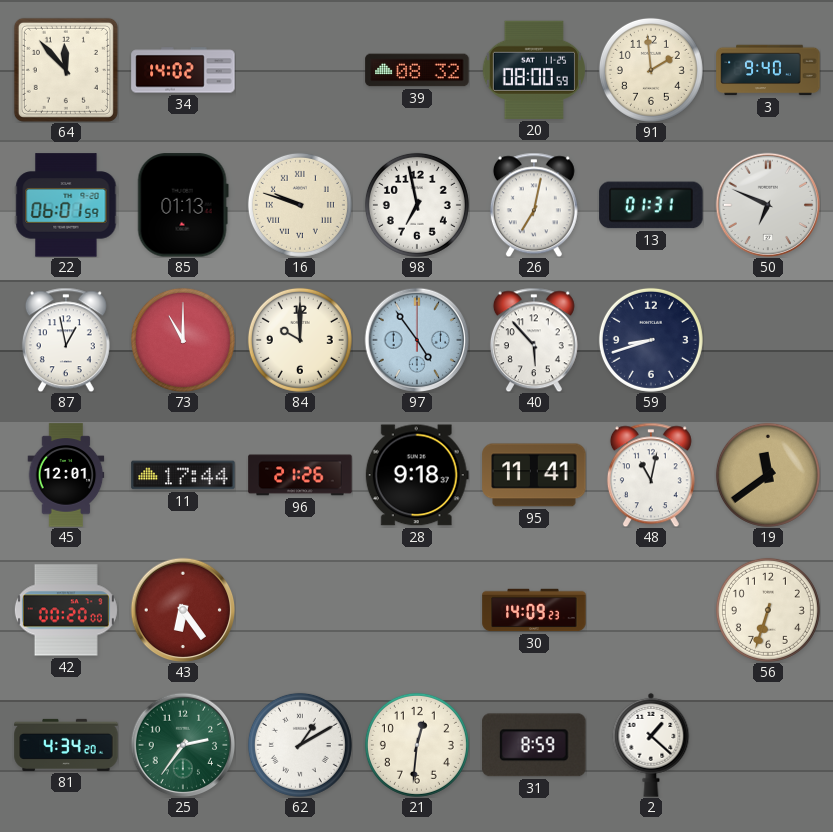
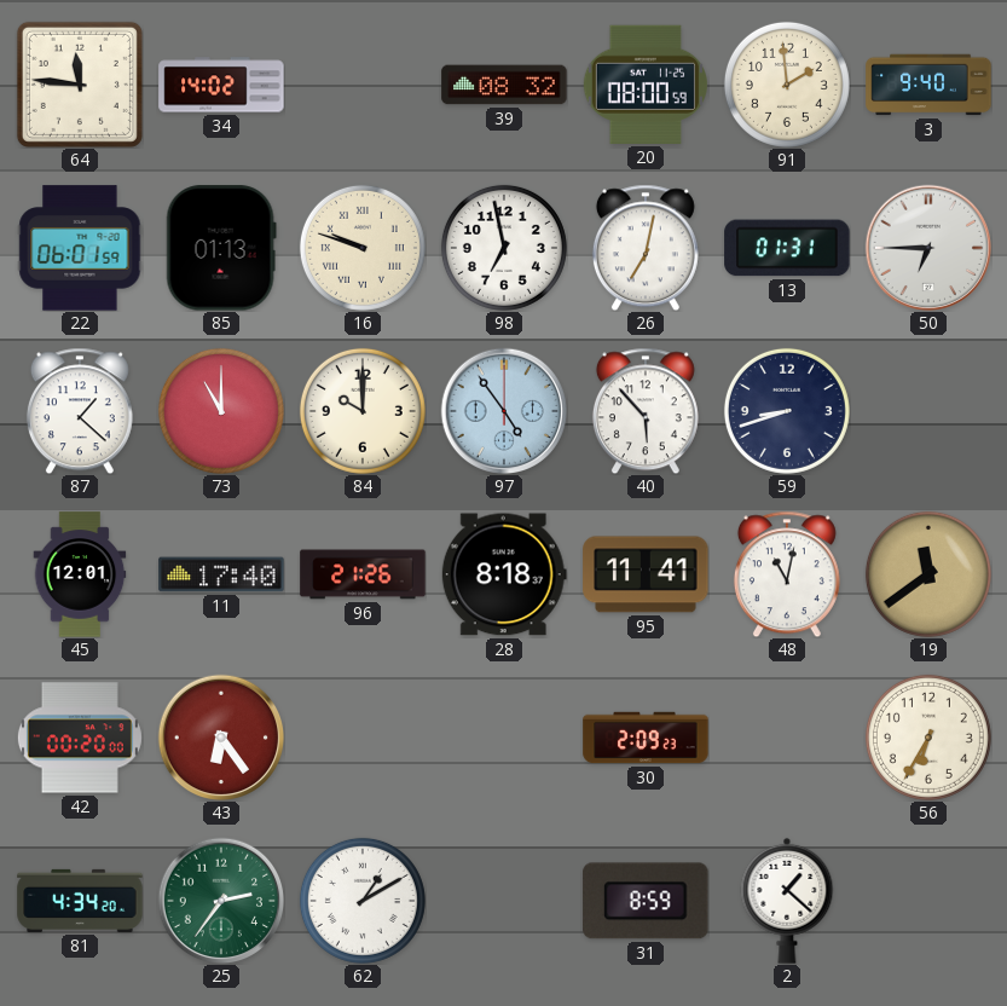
64: 11:53 -> 11:46
50: 6:49 -> 6:45
87: 12:58 -> 1:22
11: 17:44 -> 17:40
28: 9:18 -> 8:18
30: 14:09 -> 2:09
56: 6:33 -> 6:35
21: 12:31 -> none
